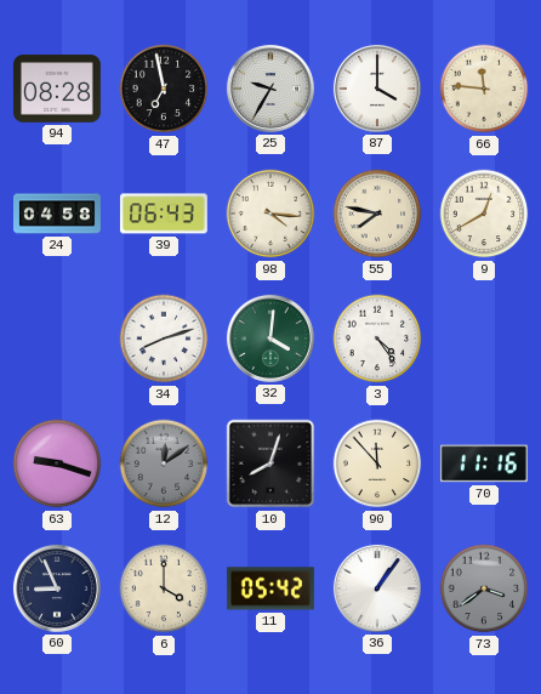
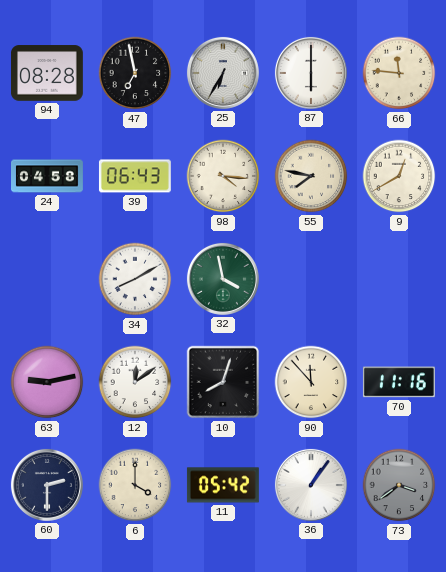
25: 9:35 -> 6:35
87: 4:00 -> 6:00
34: 8:12 -> 8:10
32: 4:01 -> 3:58
3: 4:24 -> none
63: 9:18 -> 9:13
12 dial: grey -> white
60: 8:56 -> 2:30
